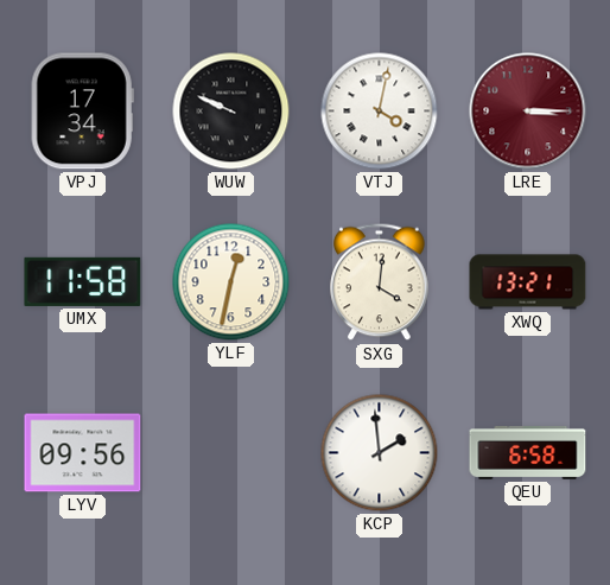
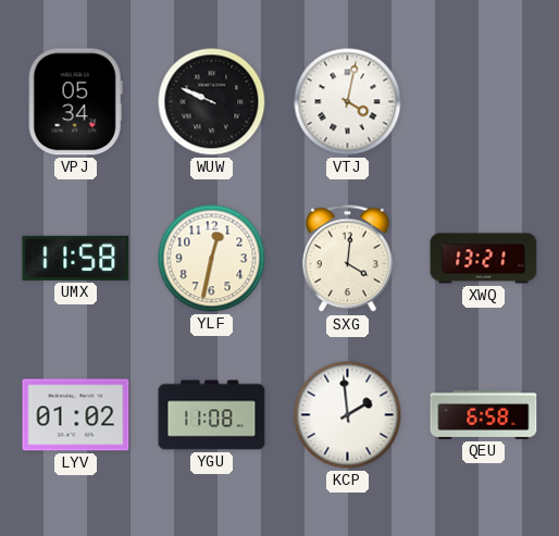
VPJ: 17:34 -> 05:34
LRE: 3:15 -> none
LYV: 09:56 -> 01:02
YGU: none -> 11:08
